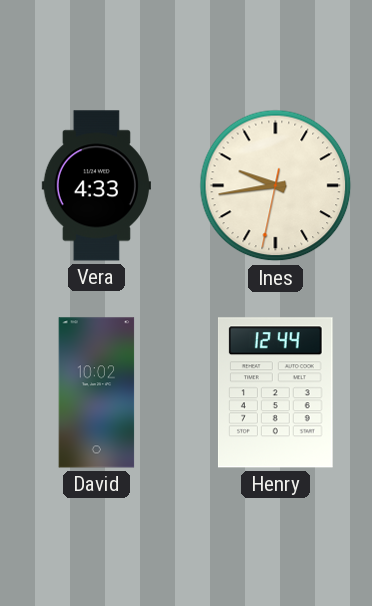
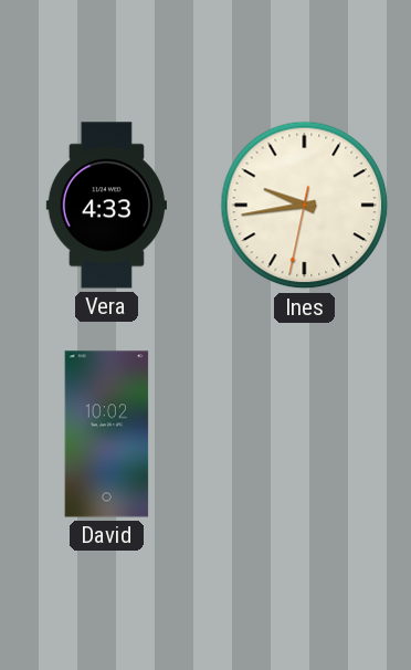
Henry: 12:44 -> none
